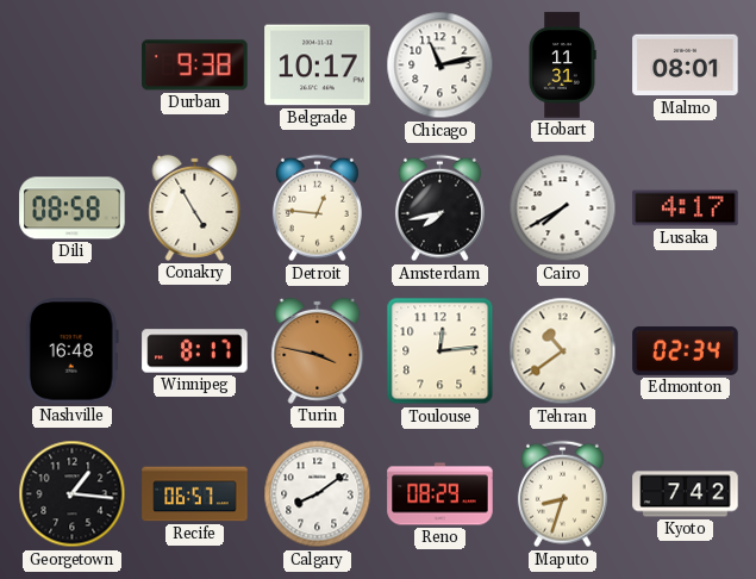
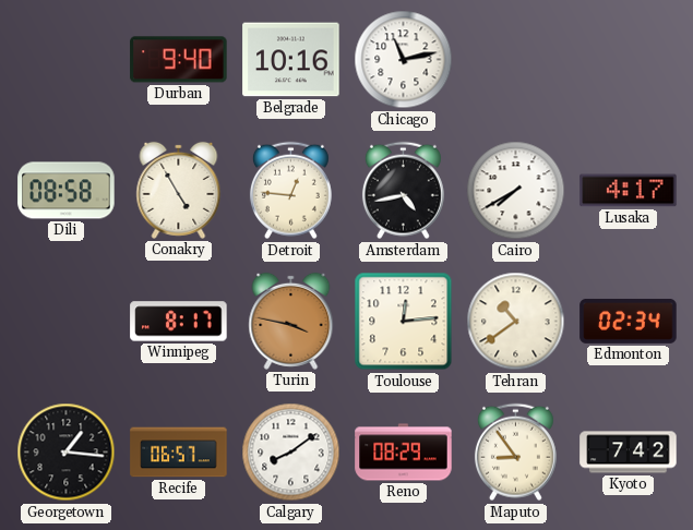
Durban: 9:38 -> 9:40
Belgrade: 10:17 -> 10:16
Hobart: 11:31 -> none
Malmo: 08:01 -> none
Amsterdam: 7:43 -> 4:43
Nashville: 16:48 -> none
Maputo: 8:33 -> 8:54
